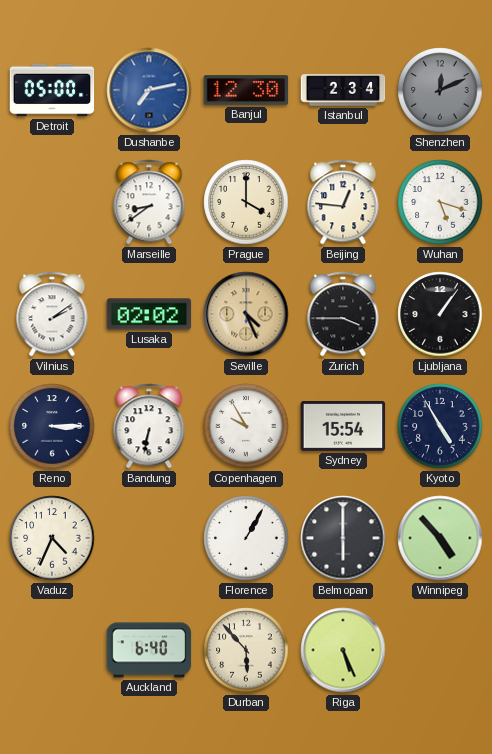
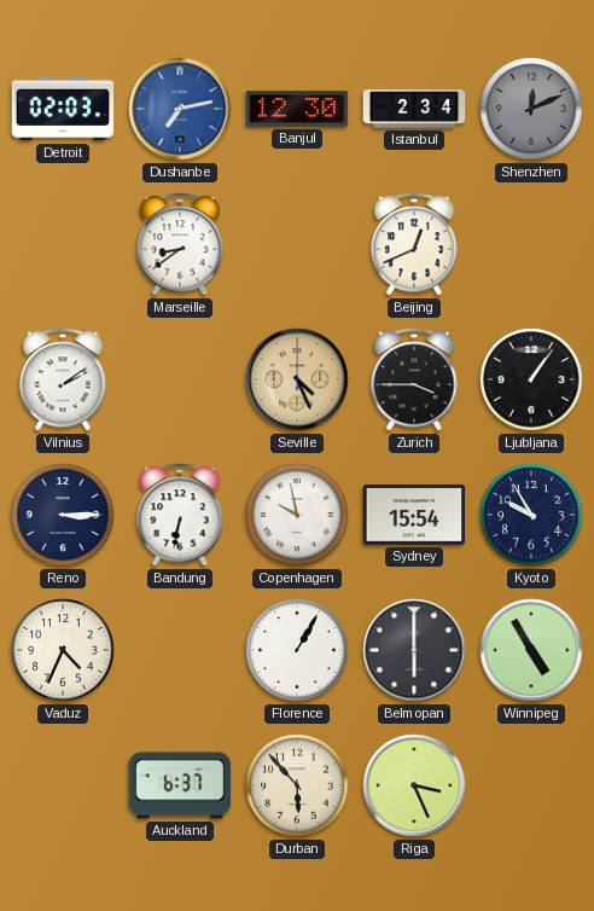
Detroit: 05:00 -> 02:03
Prague: 4:00 -> none
Beijing: 12:46 -> 12:41
Wuhan: 5:18 -> none
Lusaka: 02:02 -> none
Copenhagen: 9:55 -> 9:58
Kyoto: 4:55 -> 9:55
Winnipeg: 4:53 -> 4:55
Auckland: 6:40 -> 6:37
Riga: 5:26 -> 3:26
